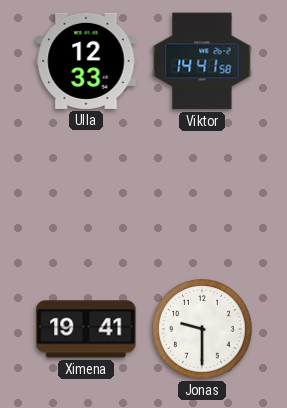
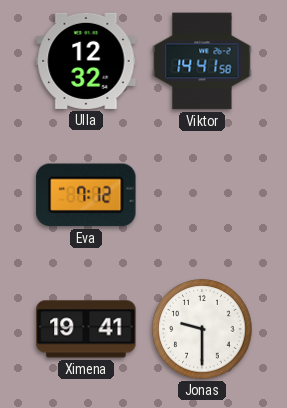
Ulla: 12:33 -> 12:32
Eva: none -> 7:12
